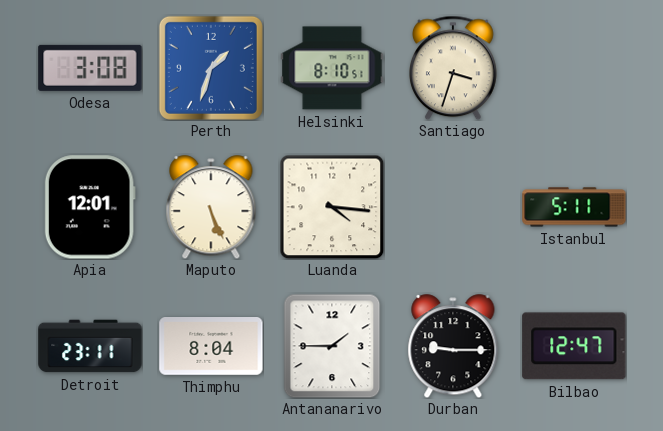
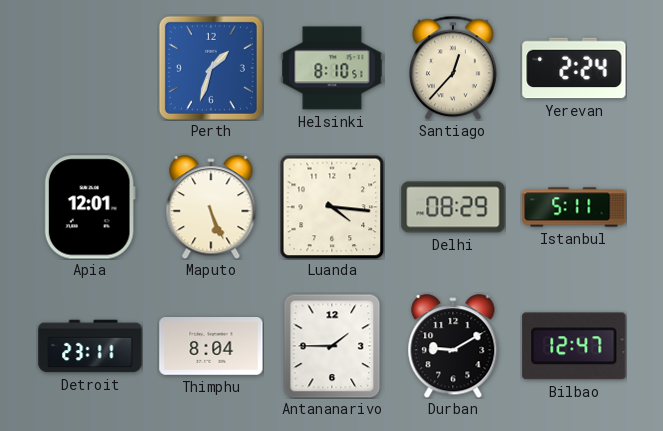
Odesa: 3:08 -> none
Santiago: 3:33 -> 12:37
Yerevan: none -> 2:24
Delhi: none -> 08:29
Durban: 9:15 -> 9:10
